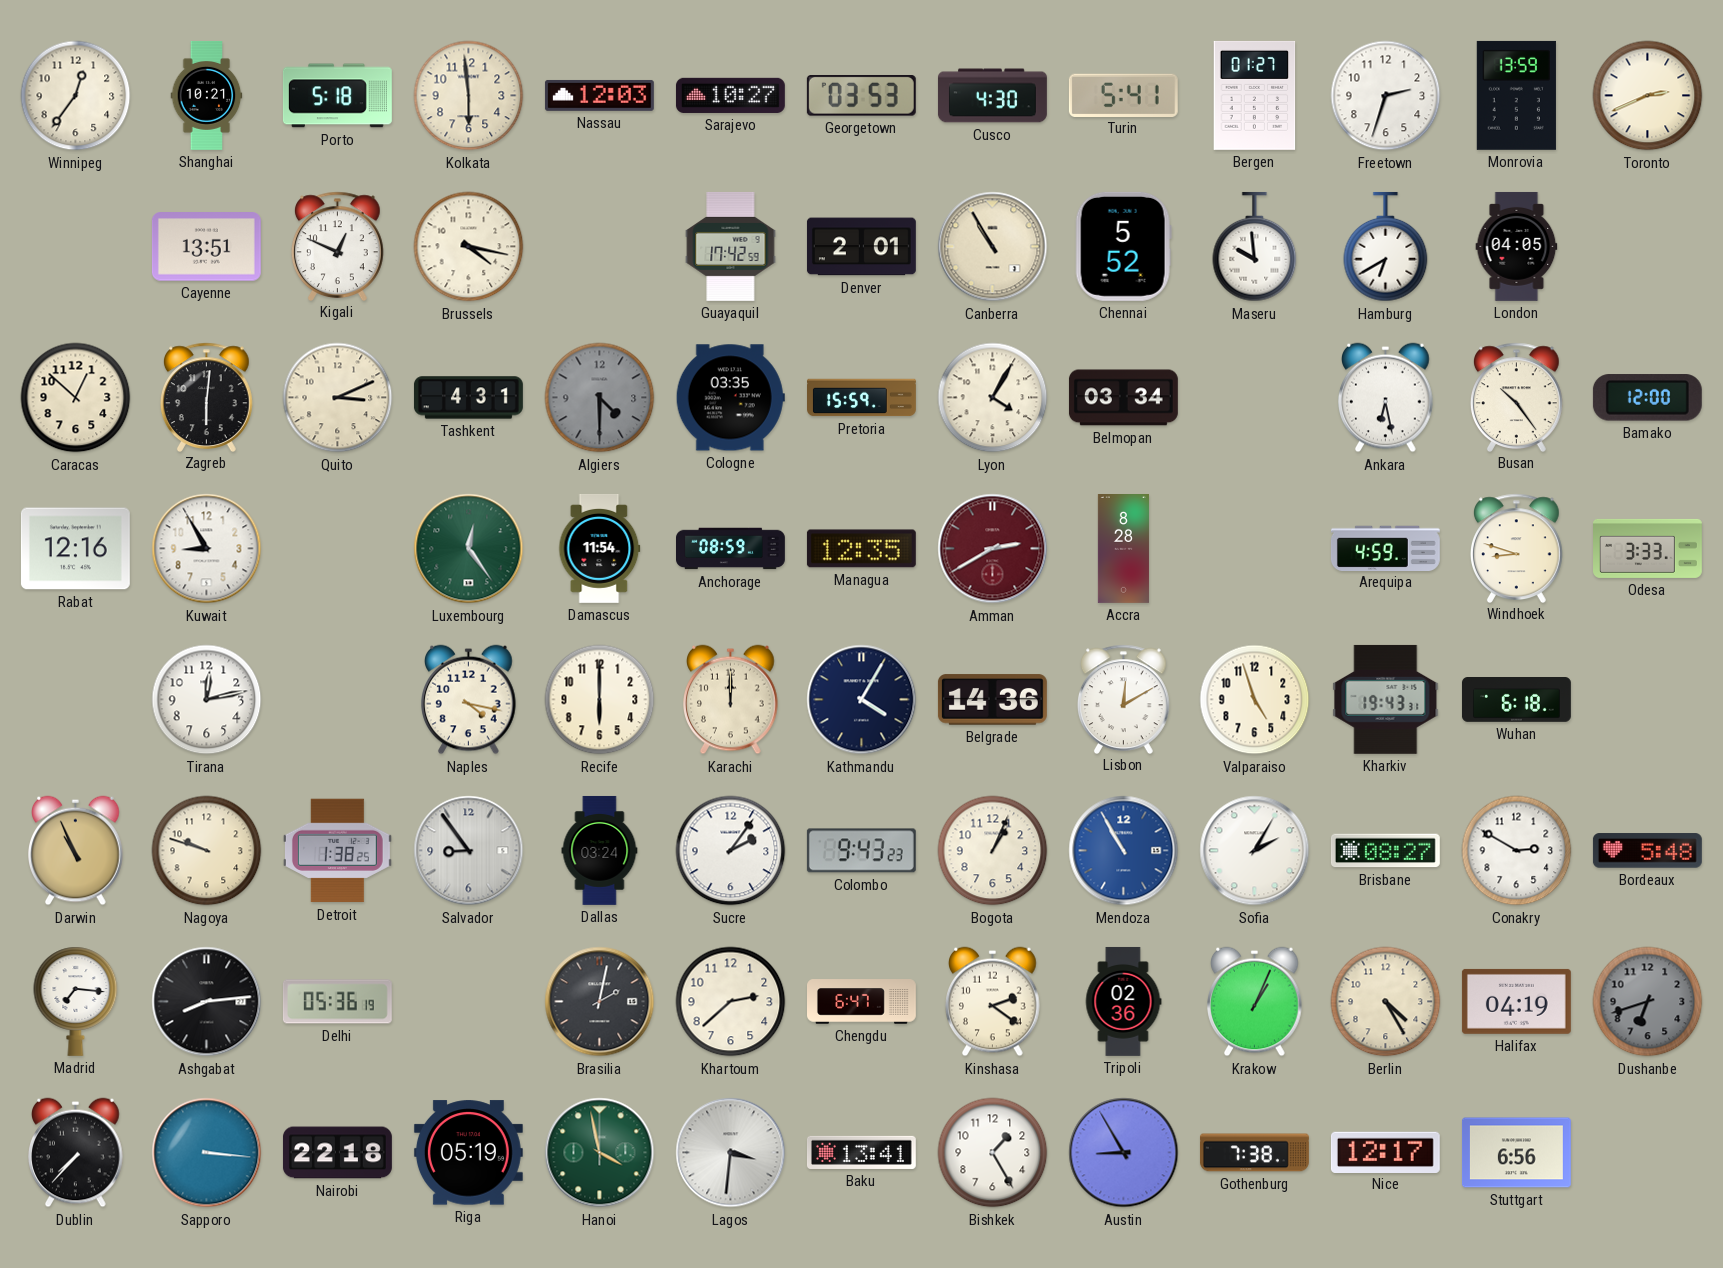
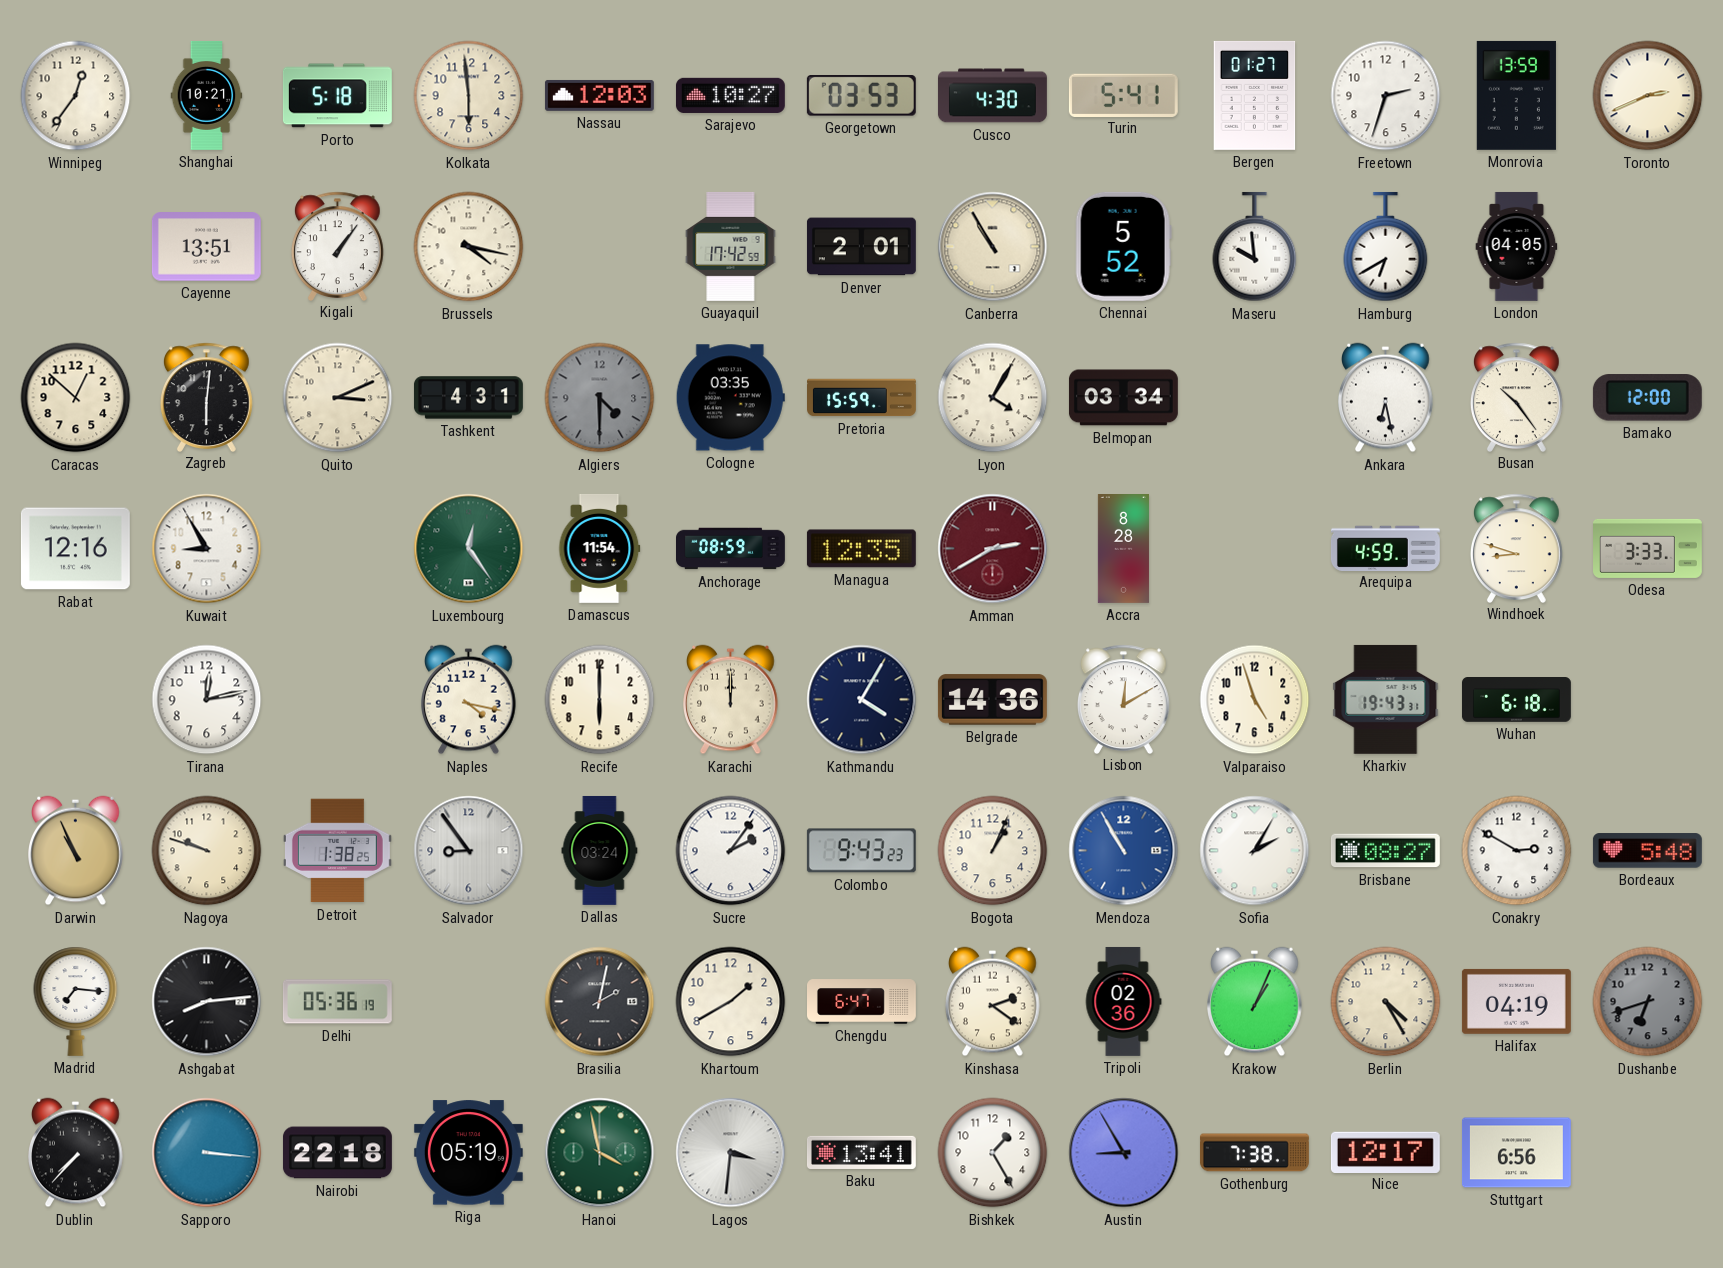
Kigali: 12:49 -> 1:06
Khartoum: 2:38 -> 1:40
